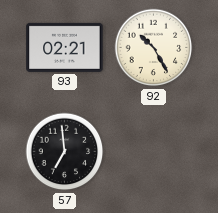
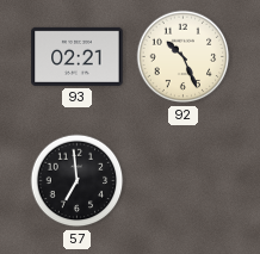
92: 10:25 -> 10:26
